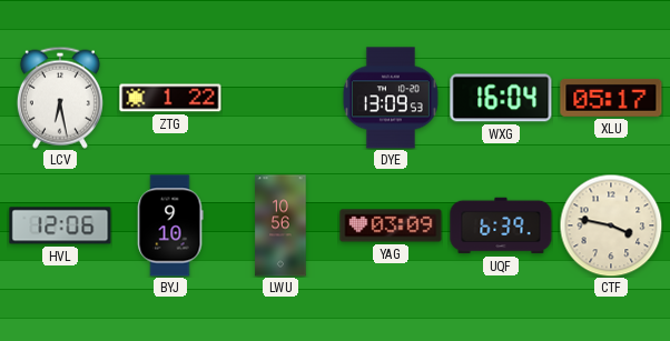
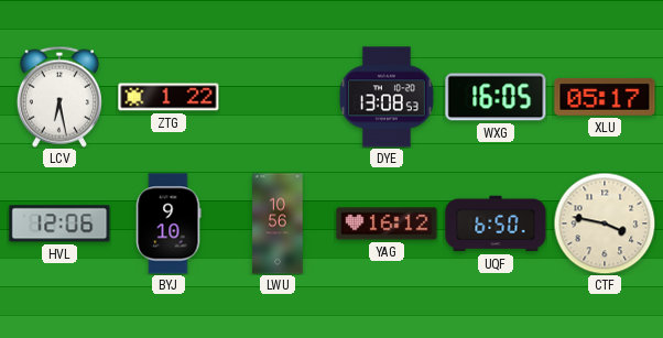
DYE: 13:09 -> 13:08
WXG: 16:04 -> 16:05
YAG: 03:09 -> 16:12
UQF: 6:39 -> 6:50
